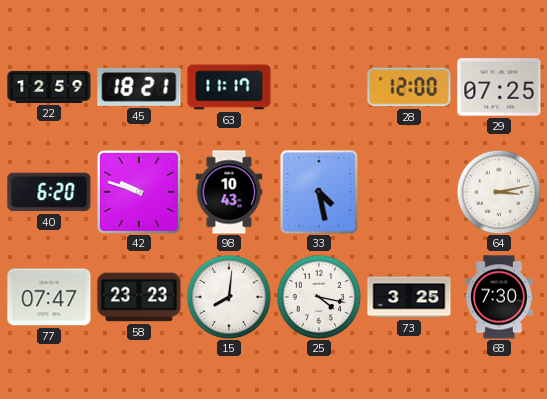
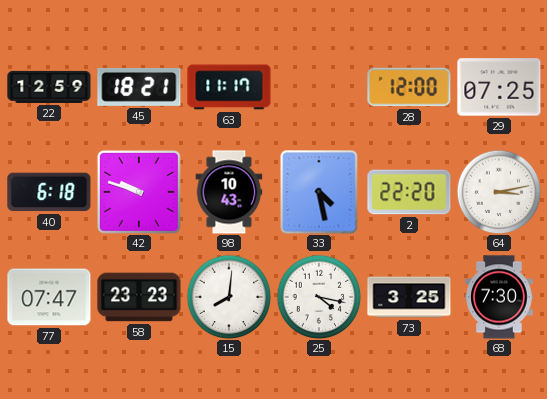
40: 6:20 -> 6:18
2: none -> 22:20
